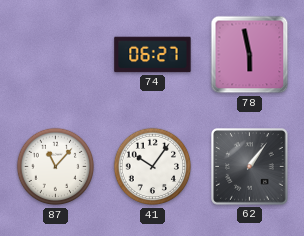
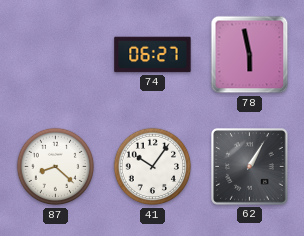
87: 11:07 -> 8:22
62: 1:06 -> 1:05
